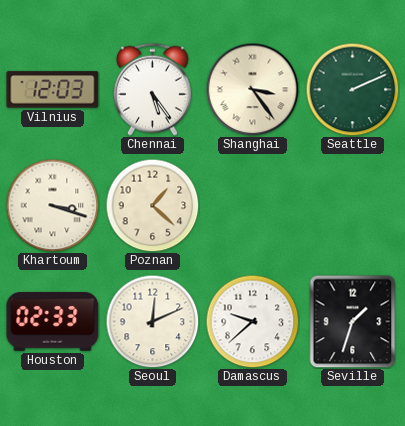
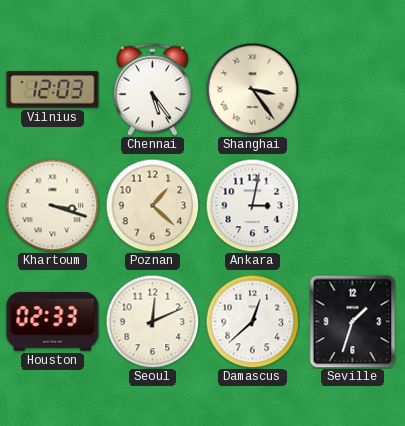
Seattle: 2:11 -> none
Ankara: none -> 3:02
Damascus: 9:38 -> 12:38
